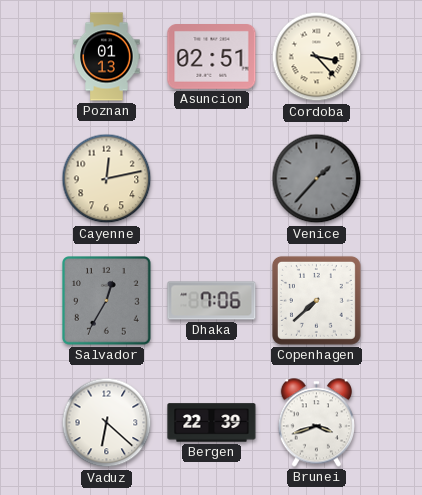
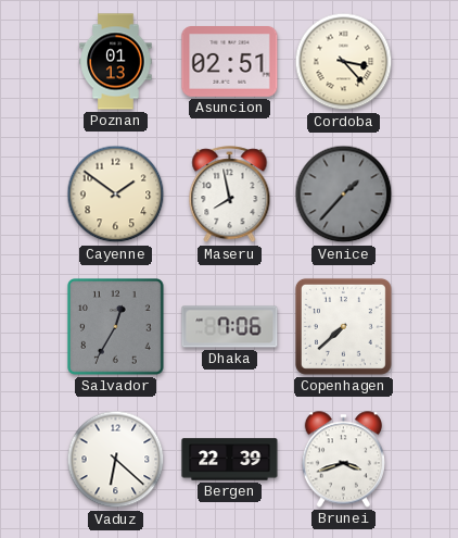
Cayenne: 12:13 -> 1:51
Maseru: none -> 7:58
